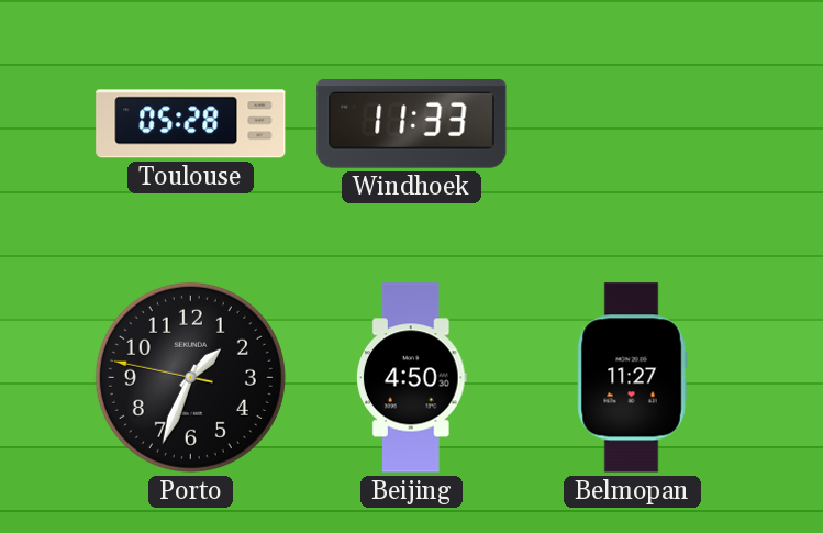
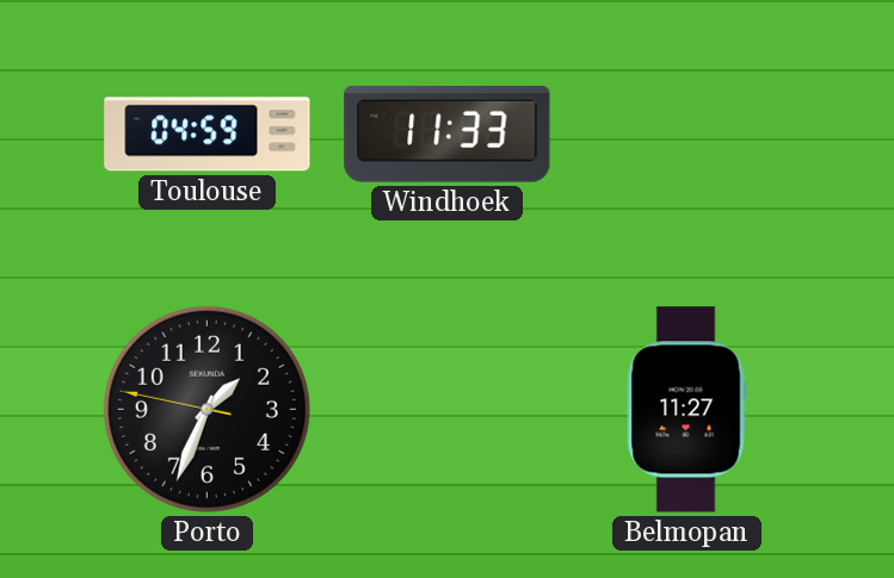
Toulouse: 05:28 -> 04:59
Beijing: 4:50 -> none
